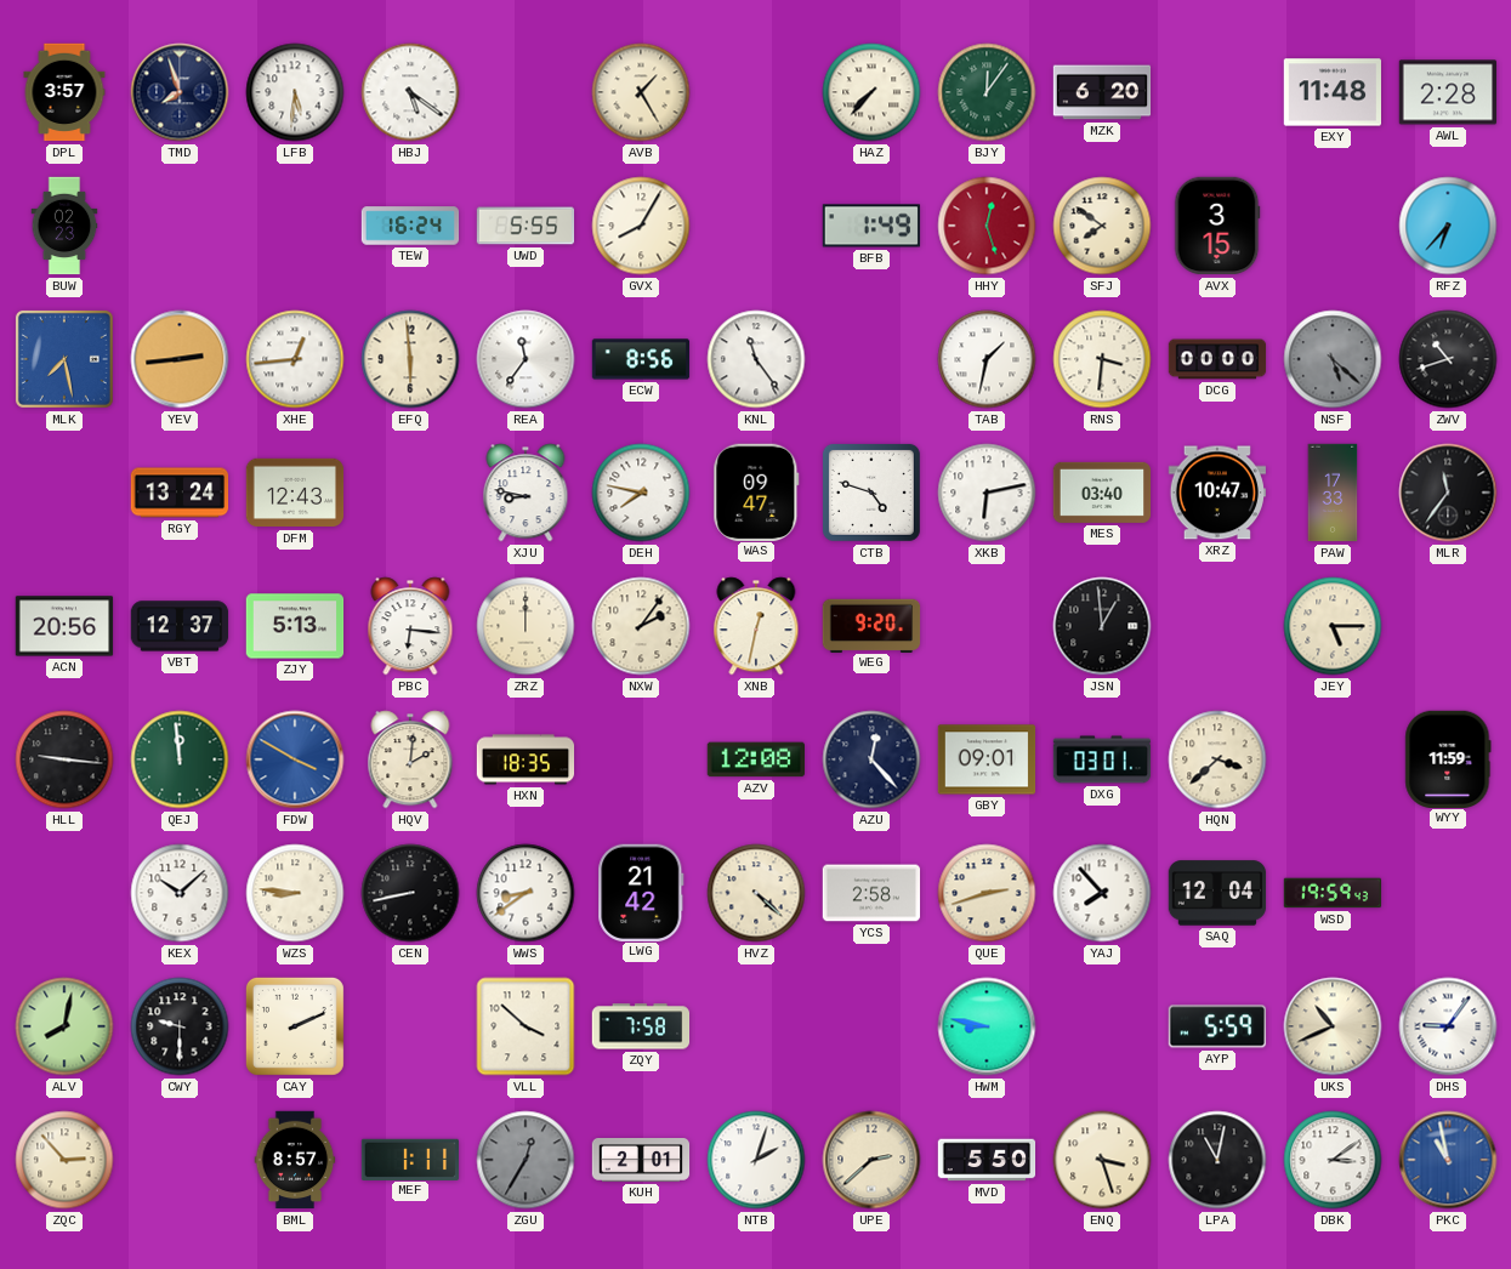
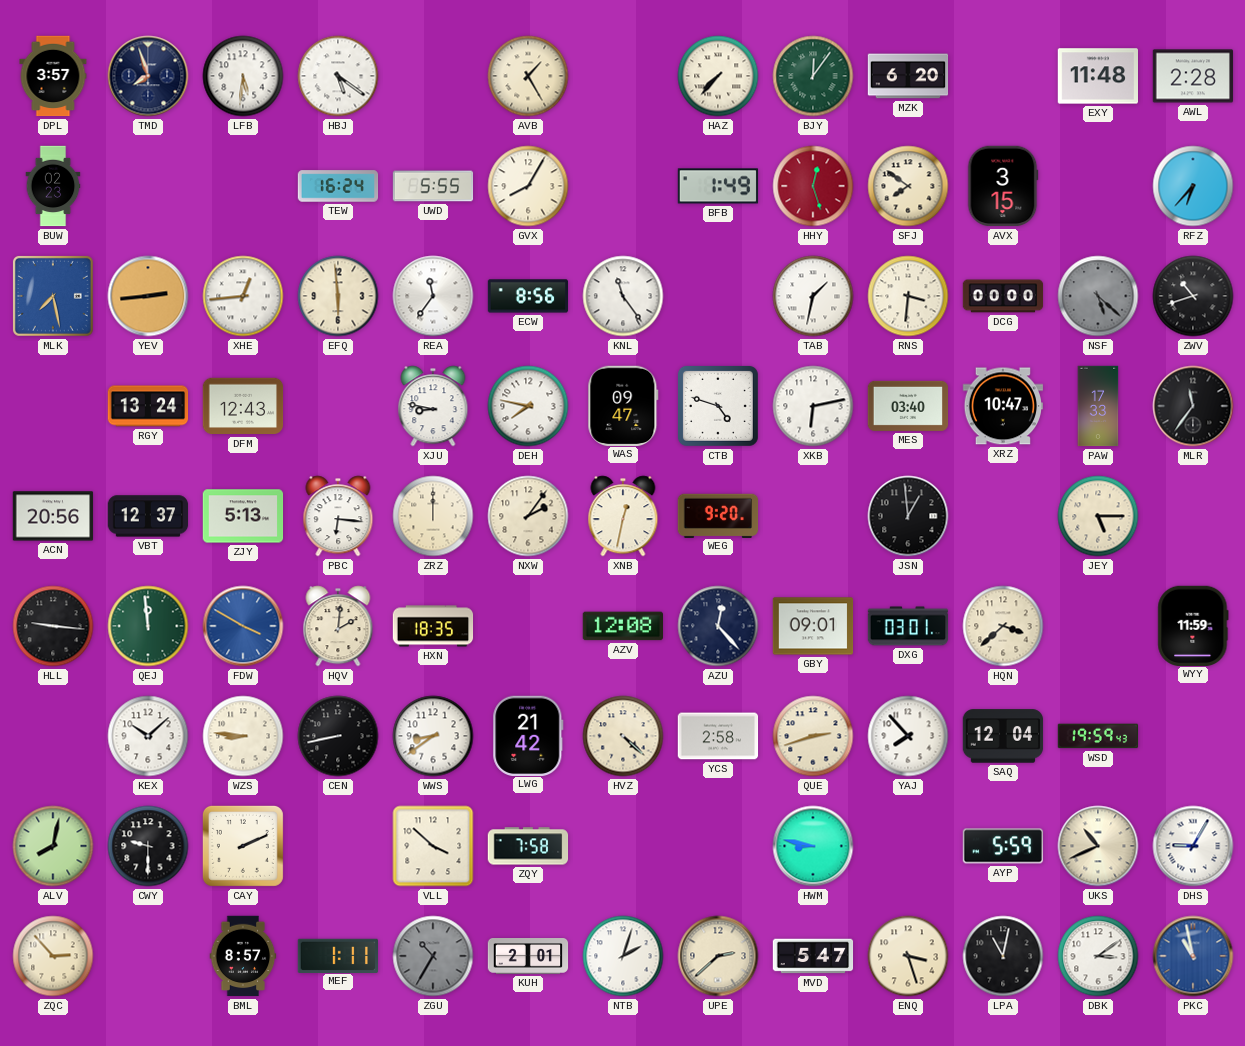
DHS: 9:06 -> 9:05
ZGU: 12:35 -> 10:35
MVD: 5:50 -> 5:47
